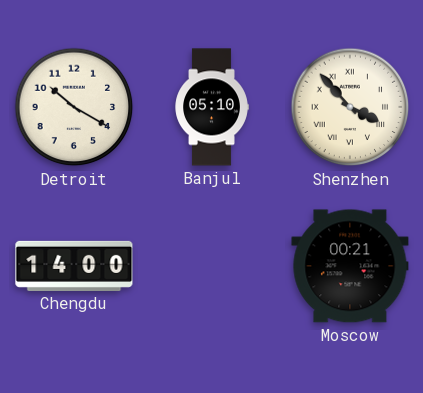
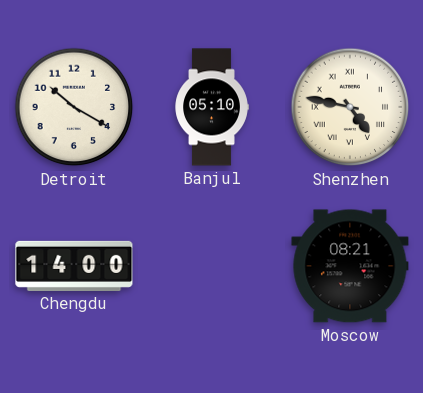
Shenzhen: 3:53 -> 4:47
Moscow: 00:21 -> 08:21
